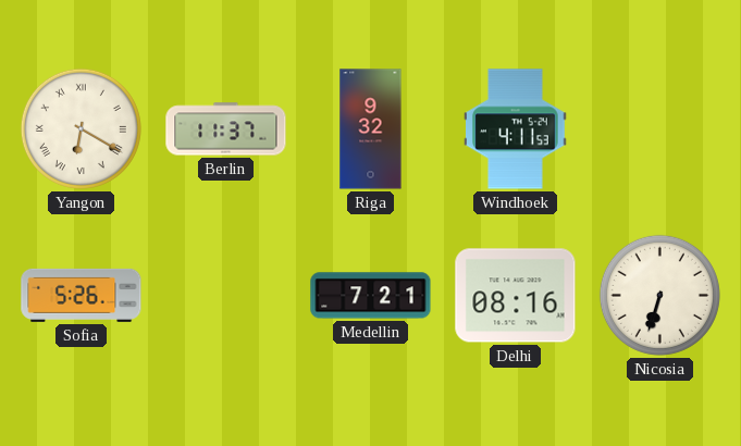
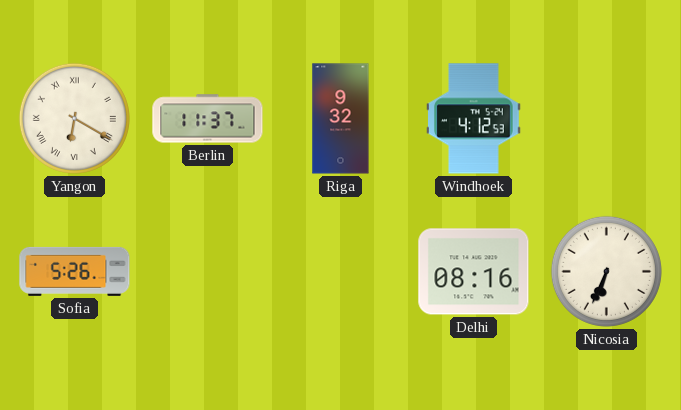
Windhoek: 4:11 -> 4:12
Medellin: 7:21 -> none
Nicosia: 6:33 -> 6:34
